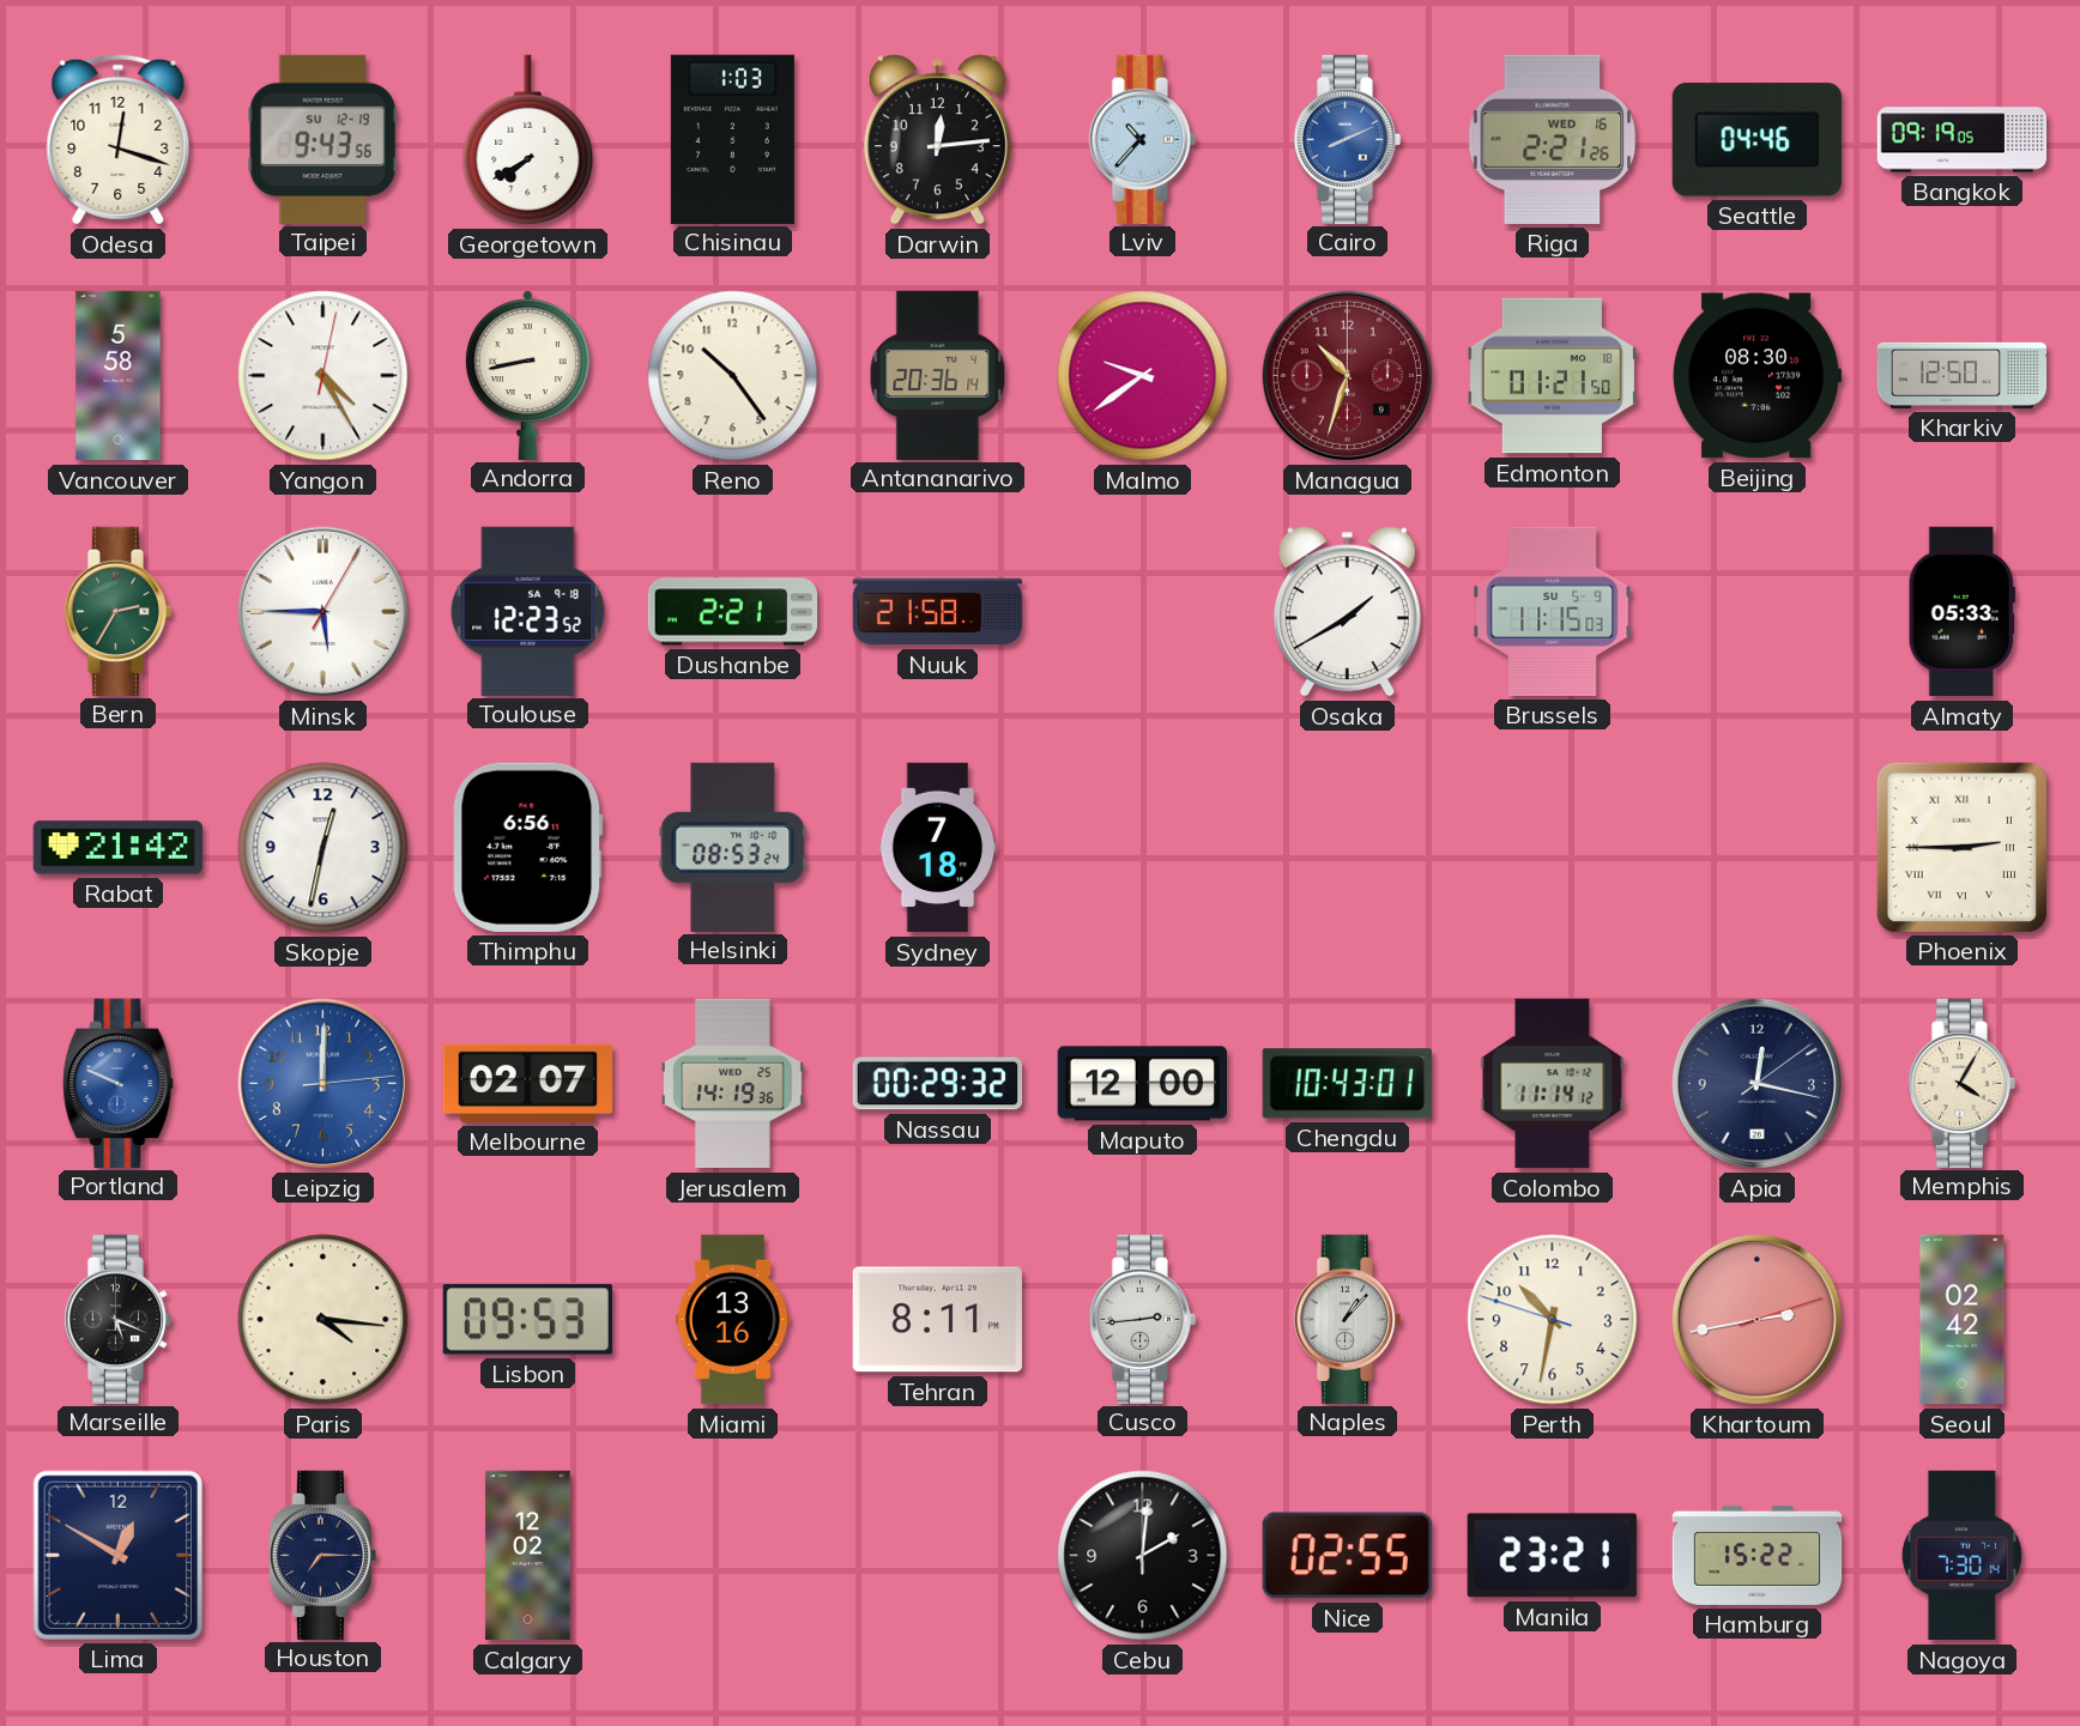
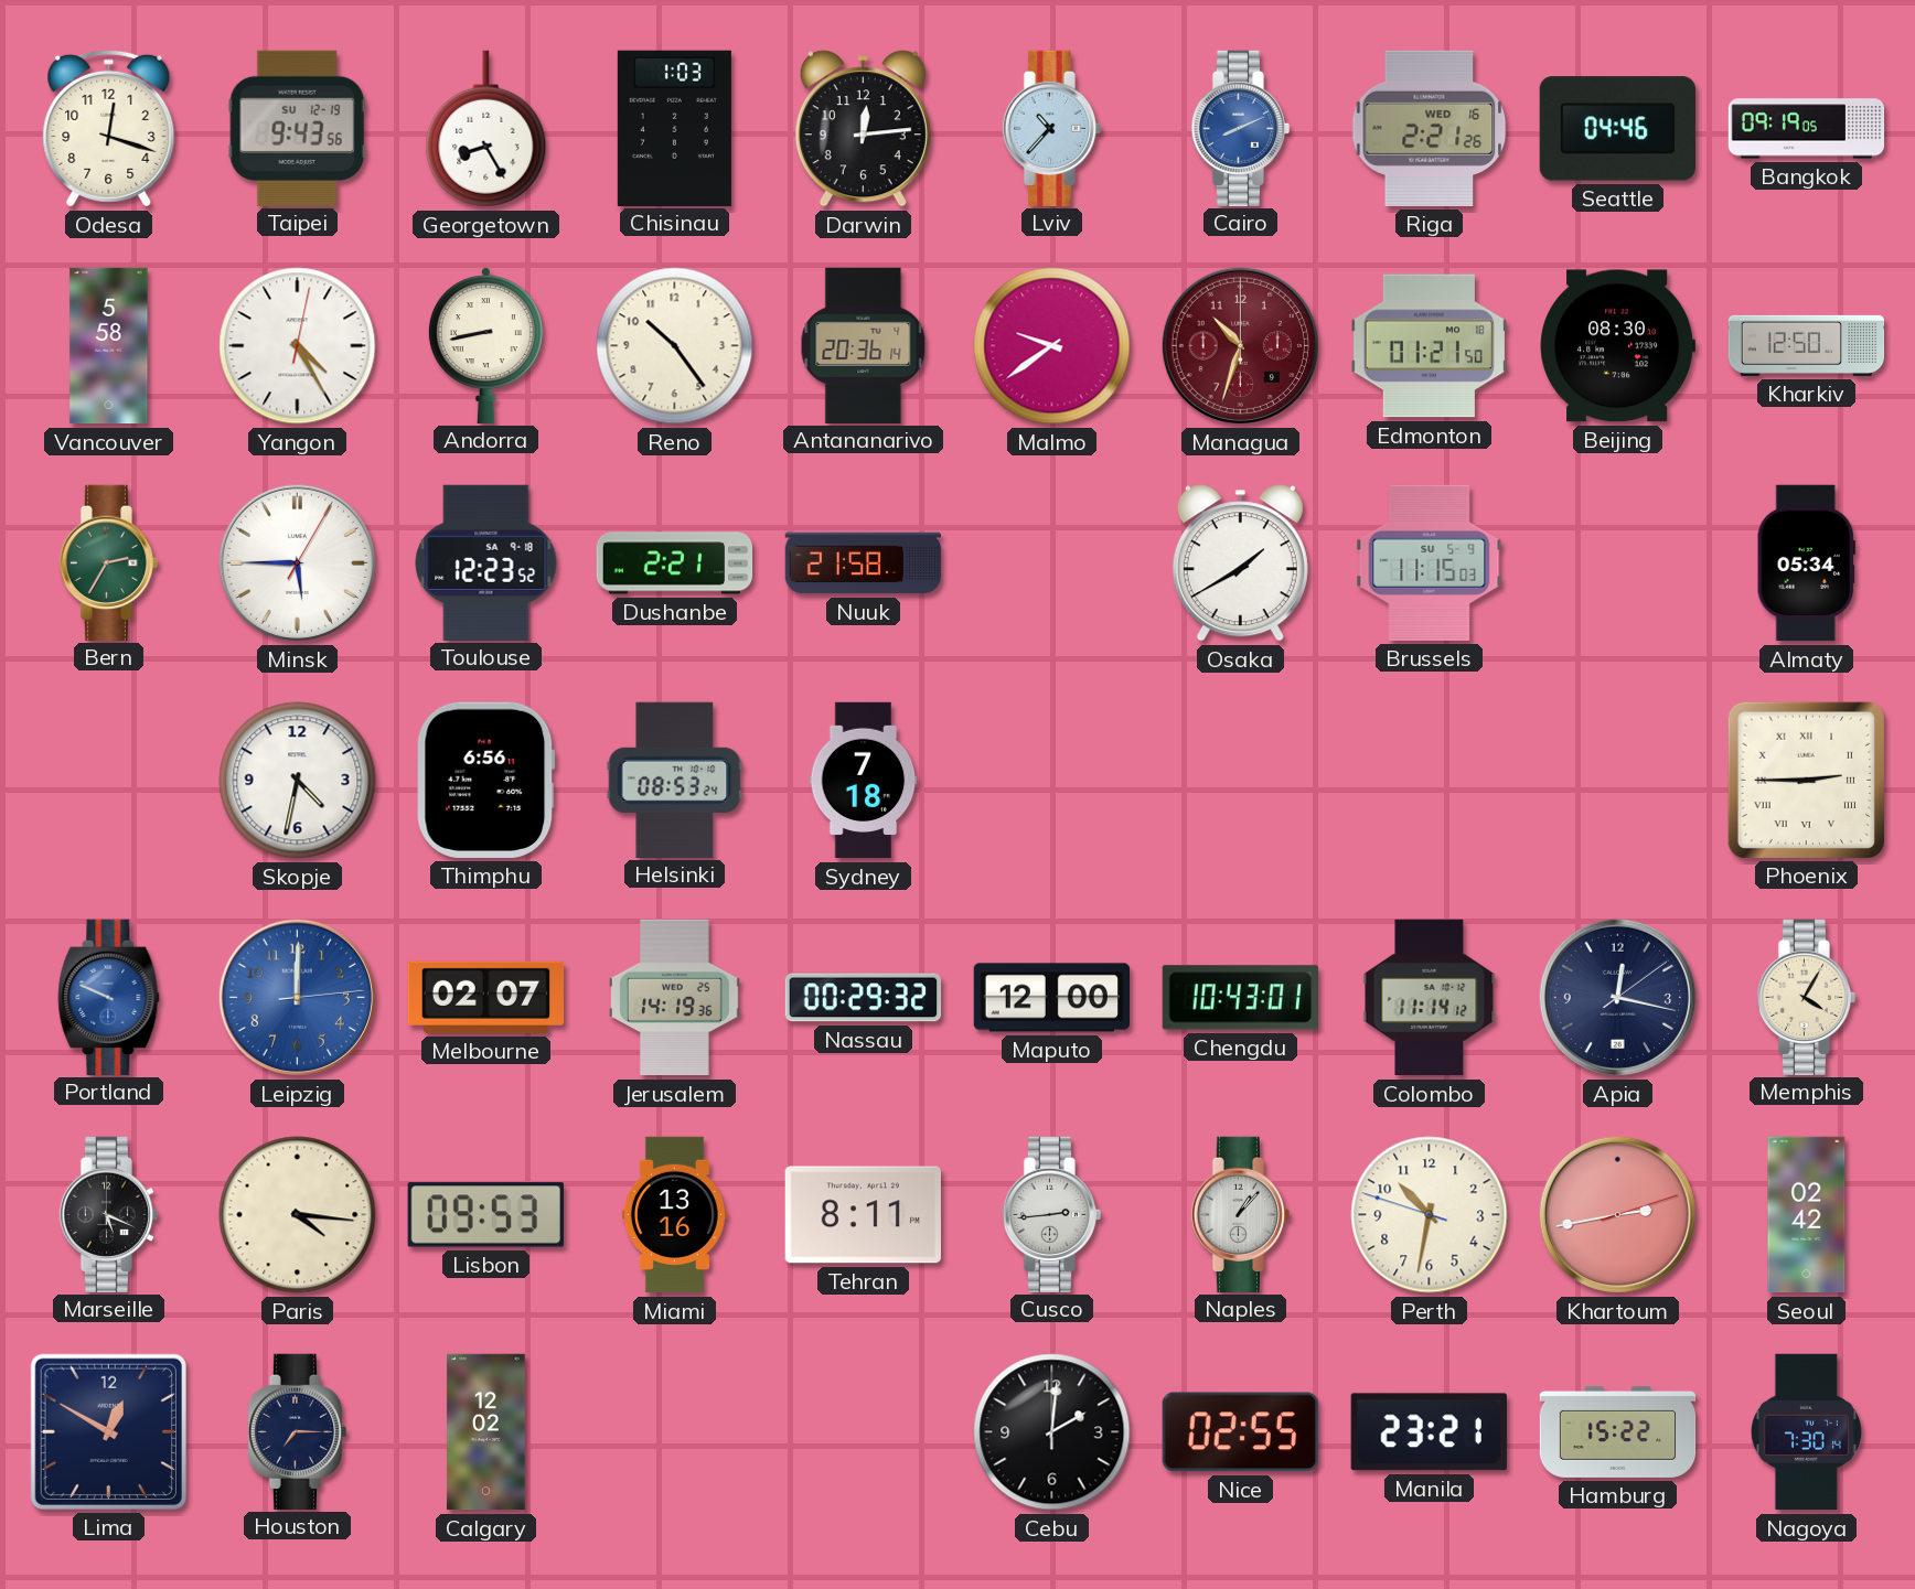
Georgetown: 7:40 -> 8:25
Almaty: 05:33 -> 05:34
Rabat: 21:42 -> none
Skopje: 12:32 -> 4:32
